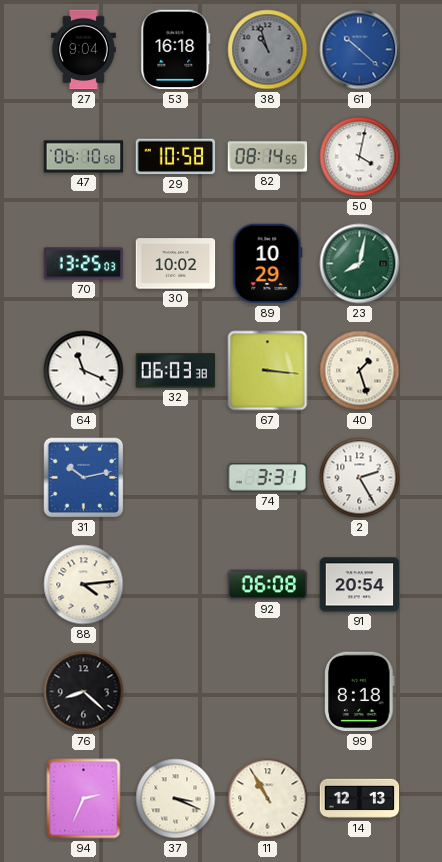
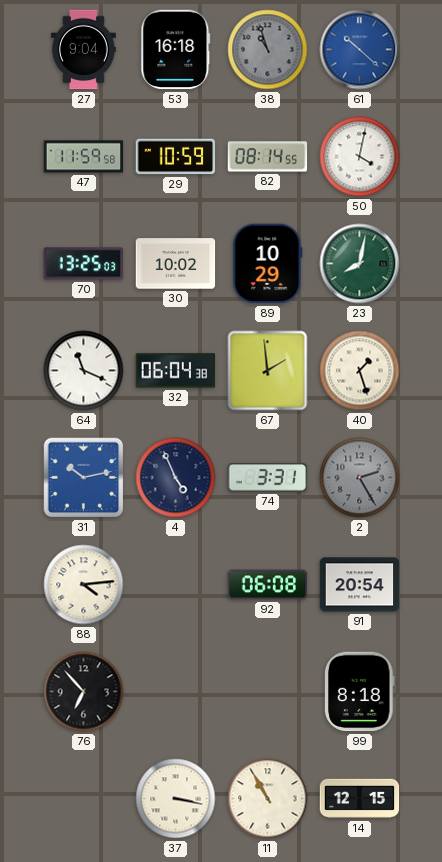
47: 06:10 -> 11:59
29: 10:58 -> 10:59
32: 06:03 -> 06:04
67: 3:16 -> 1:59
4: none -> 4:56
2 dial: white -> grey
76: 8:22 -> 6:53
94: 2:34 -> none
37: 3:19 -> 3:17
14: 12:13 -> 12:15
